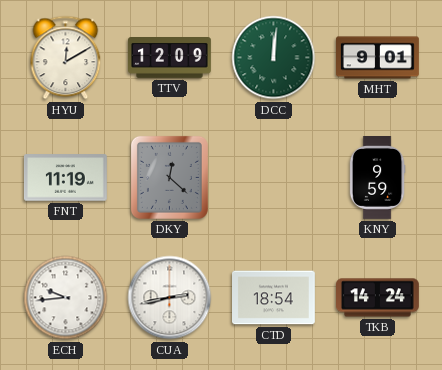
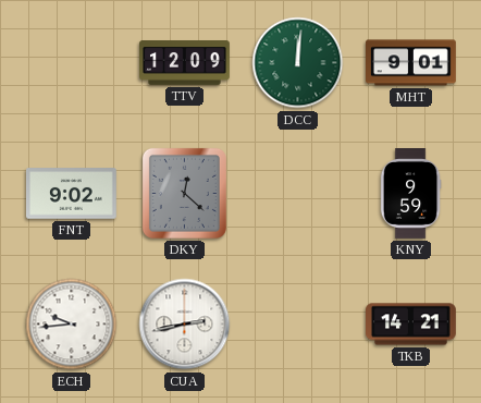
HYU: 12:10 -> none
FNT: 11:19 -> 9:02
CTD: 18:54 -> none
TKB: 14:24 -> 14:21
